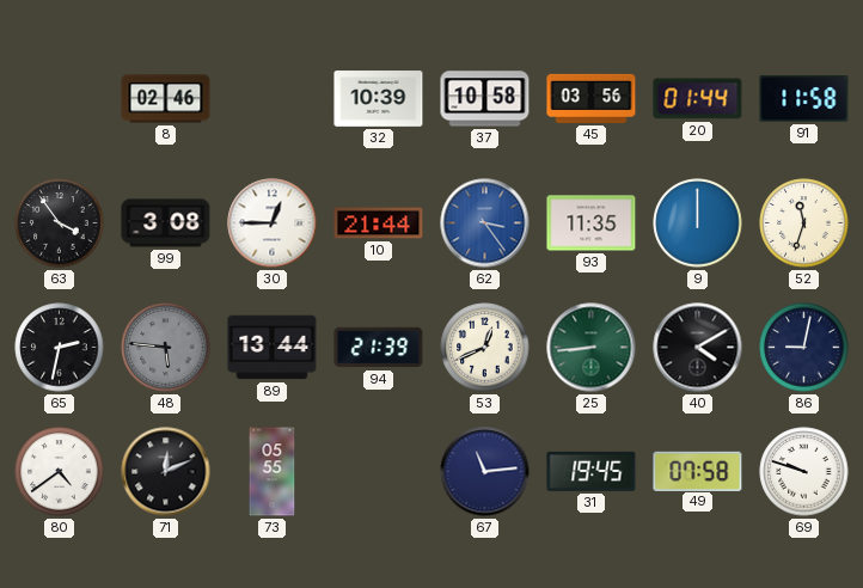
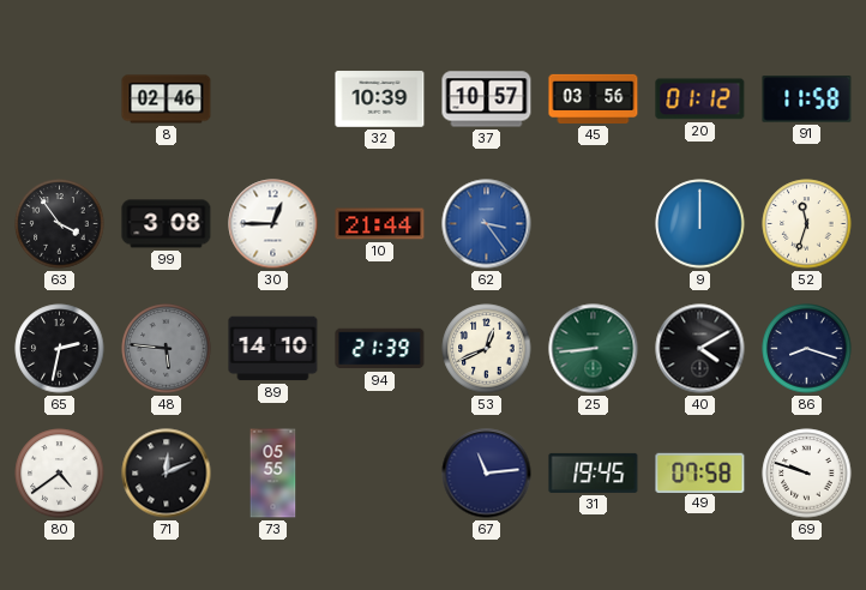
37: 10:58 -> 10:57
20: 01:44 -> 01:12
93: 11:35 -> none
89: 13:44 -> 14:10
86: 9:02 -> 8:18
